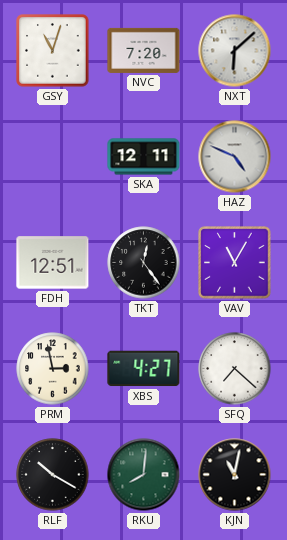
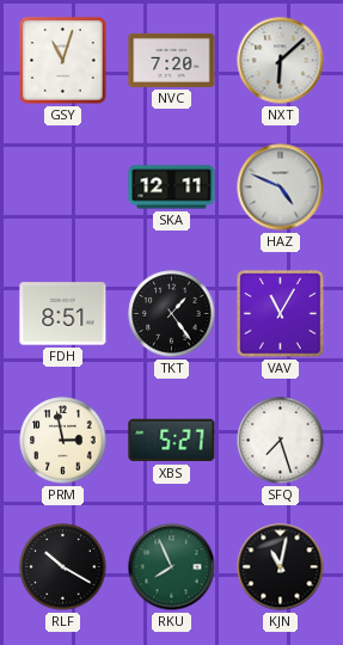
FDH: 12:51 -> 8:51
TKT: 12:24 -> 1:24
XBS: 4:27 -> 5:27
SFQ: 7:22 -> 7:27
RKU: 8:01 -> 7:56
